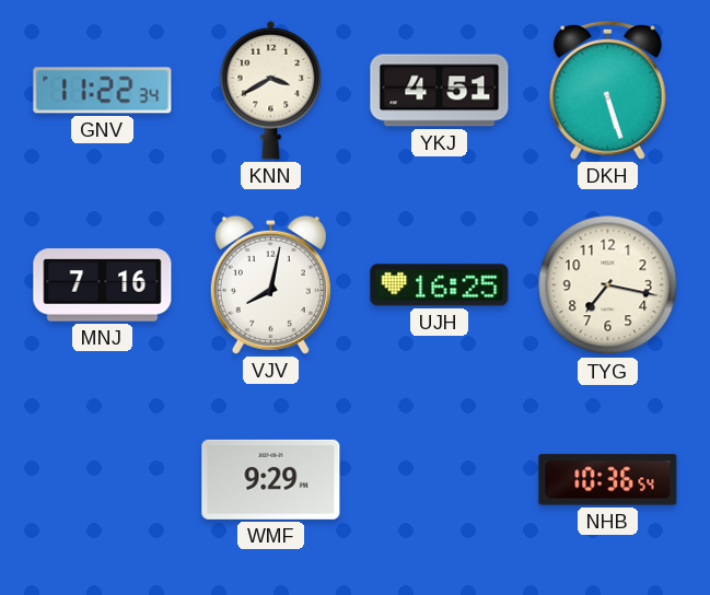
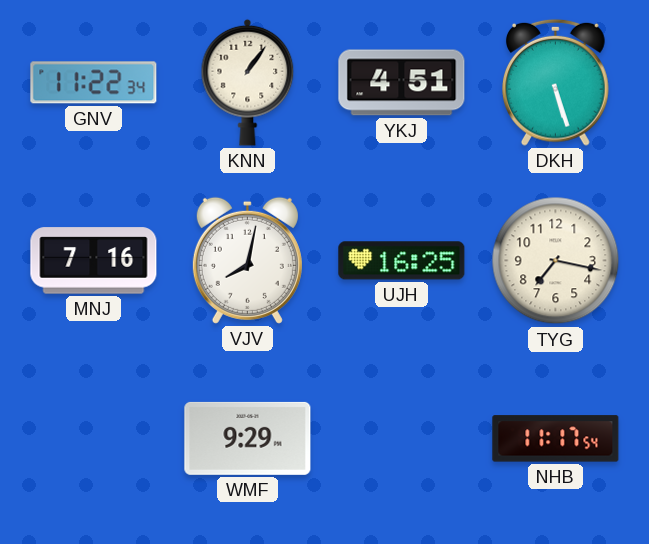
KNN: 3:40 -> 1:06
NHB: 10:36 -> 11:17
